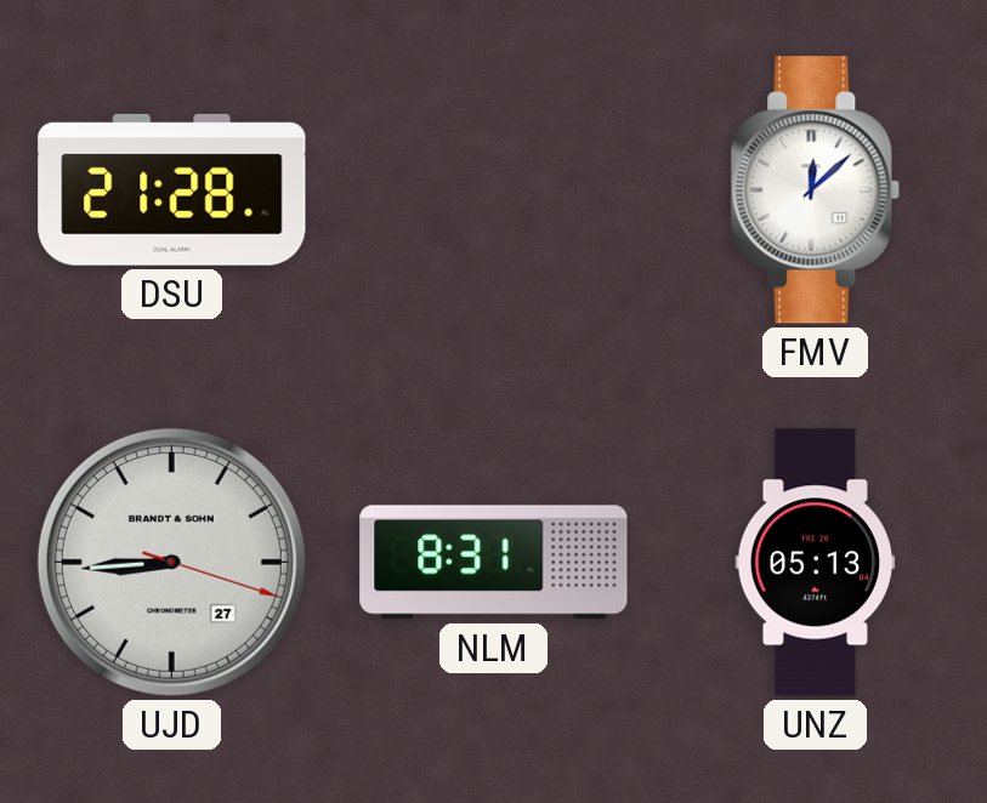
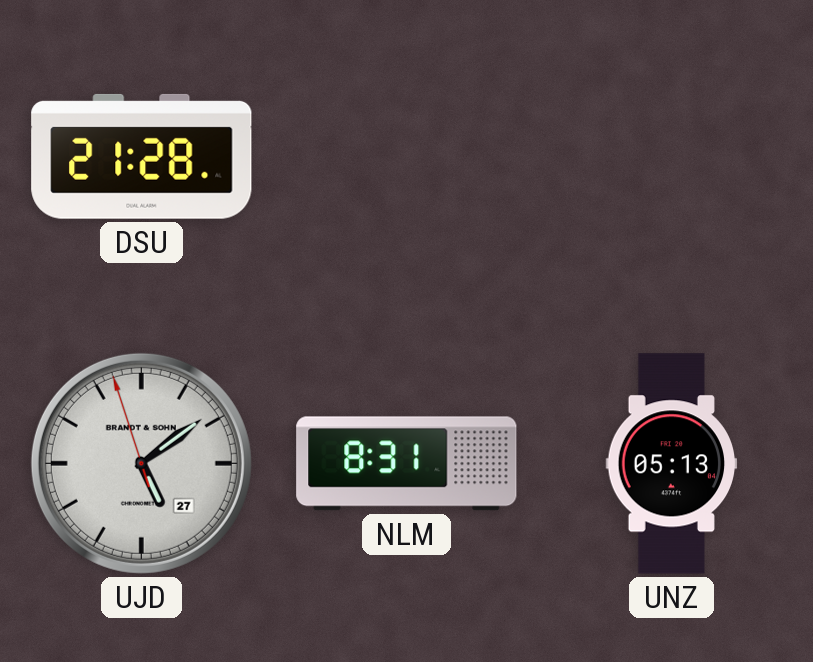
FMV: 12:08 -> none
UJD: 8:44 -> 5:08
